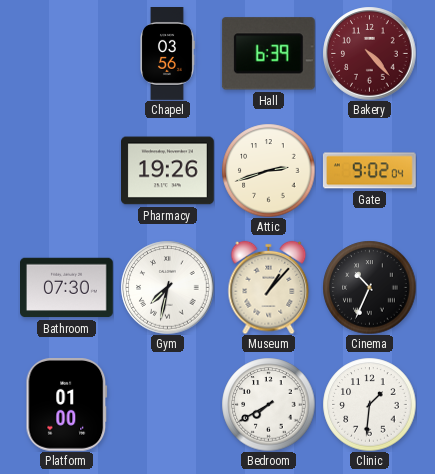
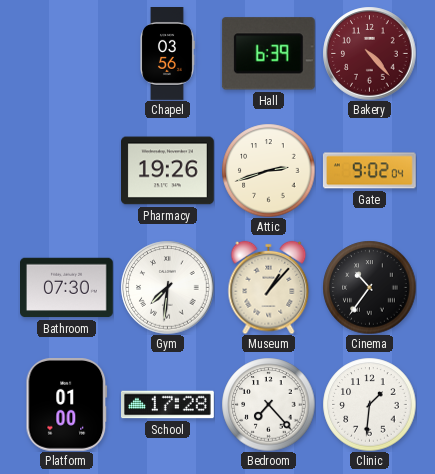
Gym: 7:32 -> 7:31
Cinema: 10:34 -> 10:36
School: none -> 17:28
Bedroom: 7:40 -> 7:23
